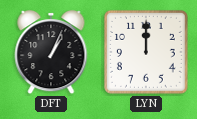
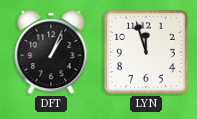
LYN: 12:00 -> 11:57
